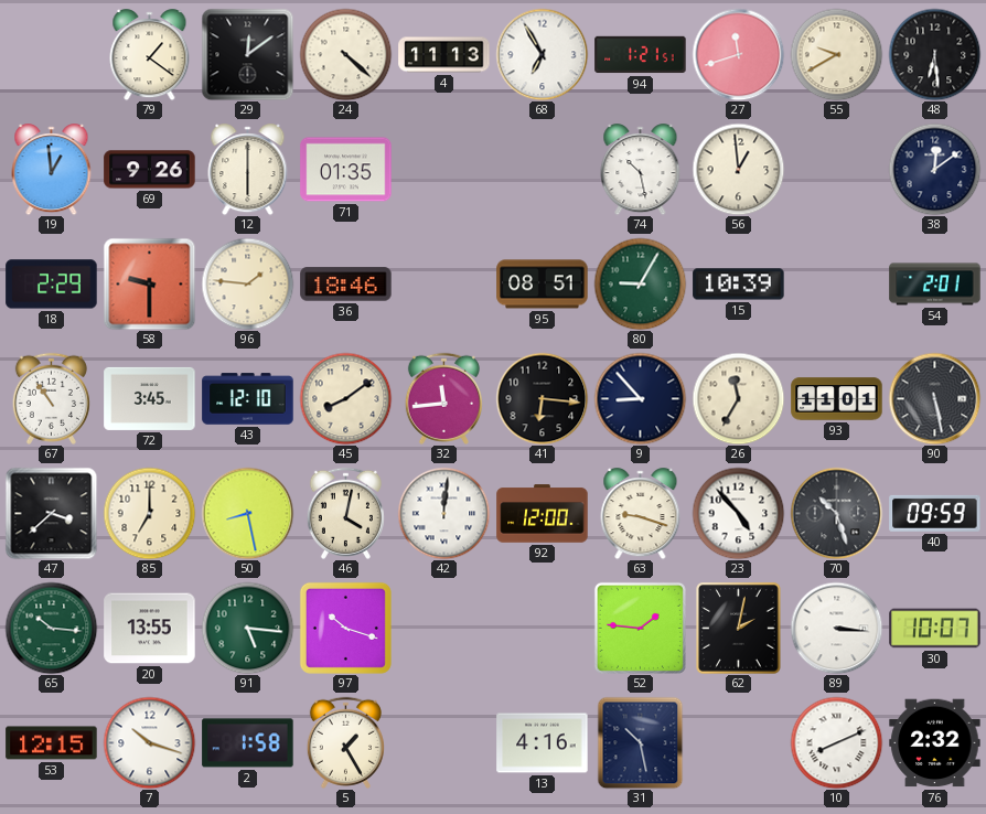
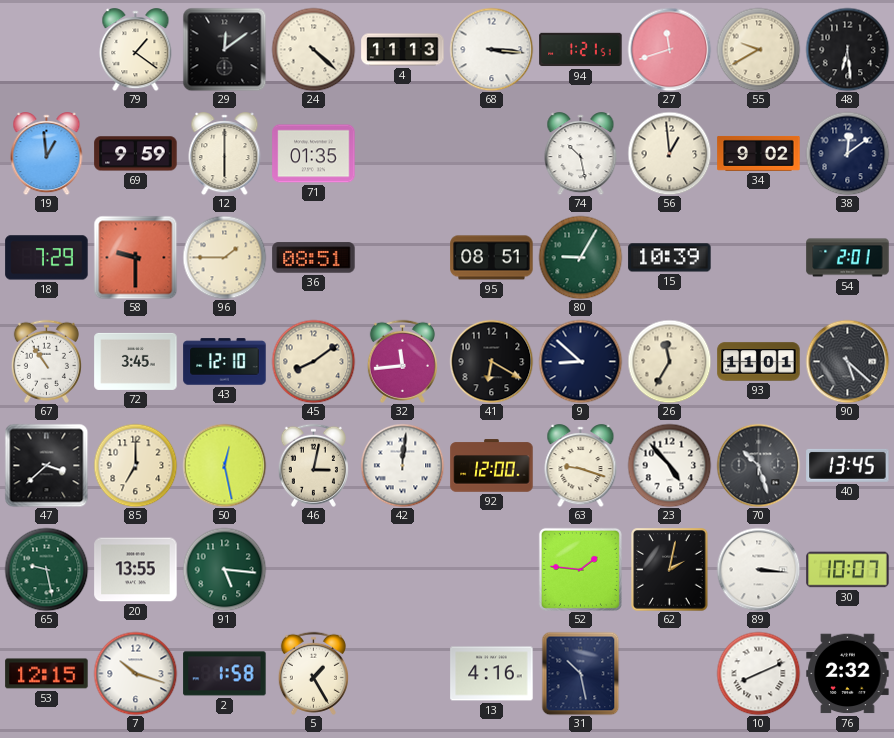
68: 6:55 -> 3:16
69: 9:26 -> 9:59
34: none -> 9:02
18: 2:29 -> 7:29
96: 1:46 -> 1:45
36: 18:46 -> 08:51
41: 6:16 -> 6:20
9: 8:53 -> 8:52
90: 5:28 -> 5:22
50: 8:28 -> 12:28
46: 4:02 -> 3:02
40: 09:59 -> 13:45
65: 10:16 -> 9:28
97: 10:18 -> none
